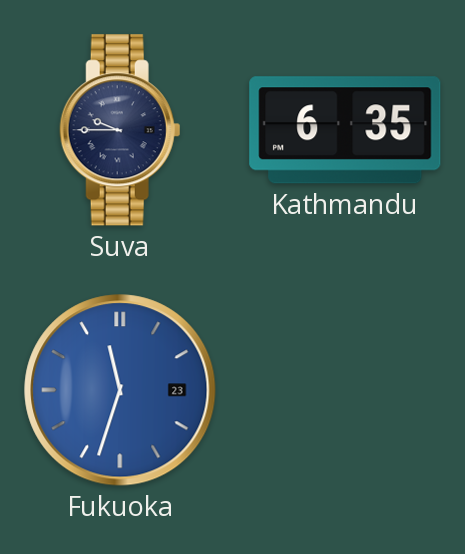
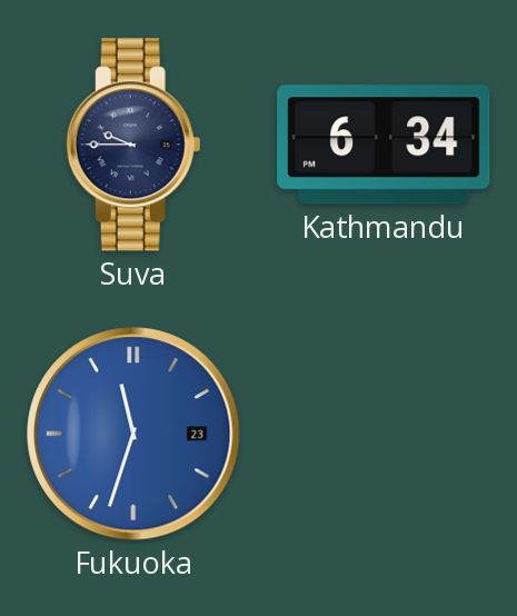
Kathmandu: 6:35 -> 6:34
